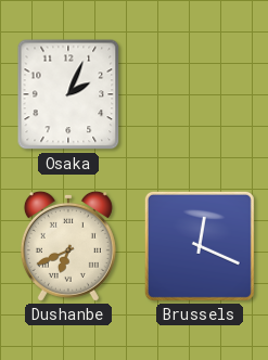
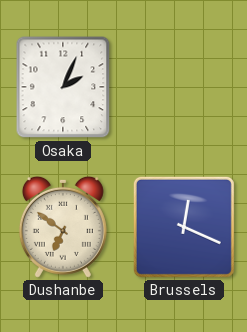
Dushanbe: 6:41 -> 6:51
